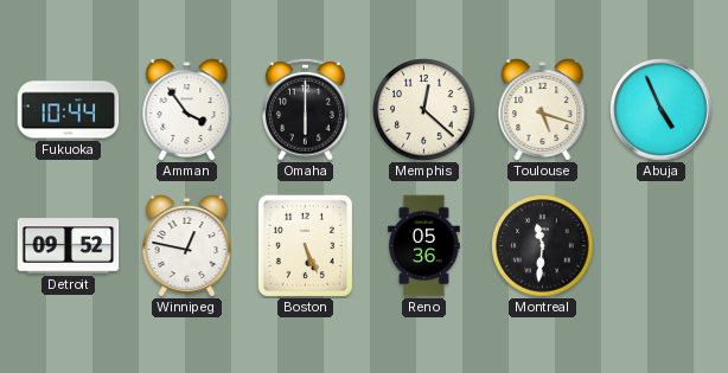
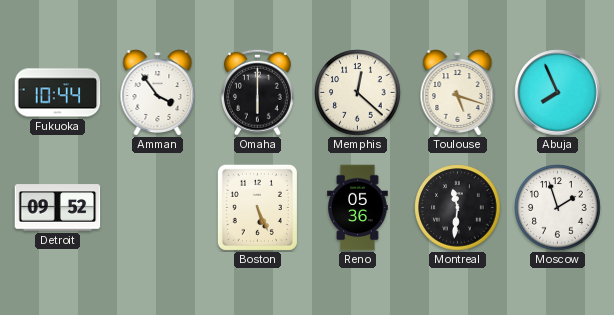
Abuja: 4:56 -> 7:56
Winnipeg: 12:47 -> none
Moscow: none -> 1:57
